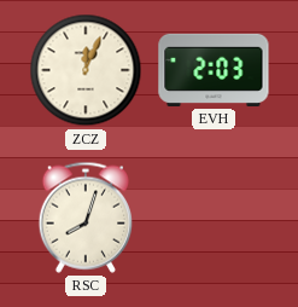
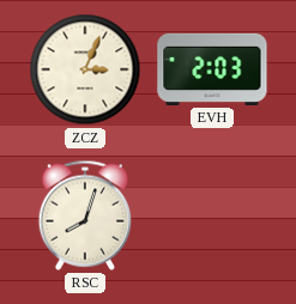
ZCZ: 12:04 -> 3:04
